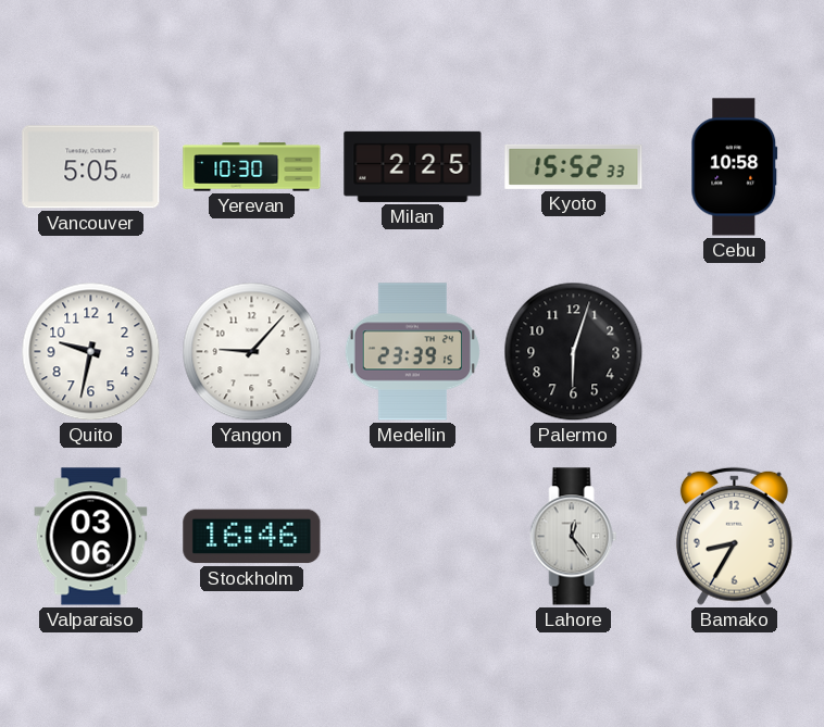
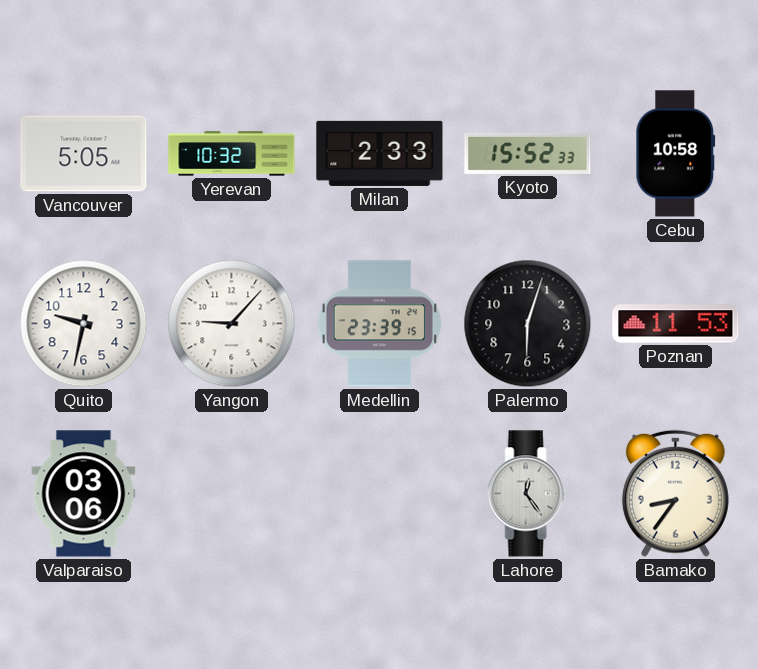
Yerevan: 10:30 -> 10:32
Milan: 2:25 -> 2:33
Poznan: none -> 11:53
Stockholm: 16:46 -> none
Bamako: 8:35 -> 8:36
